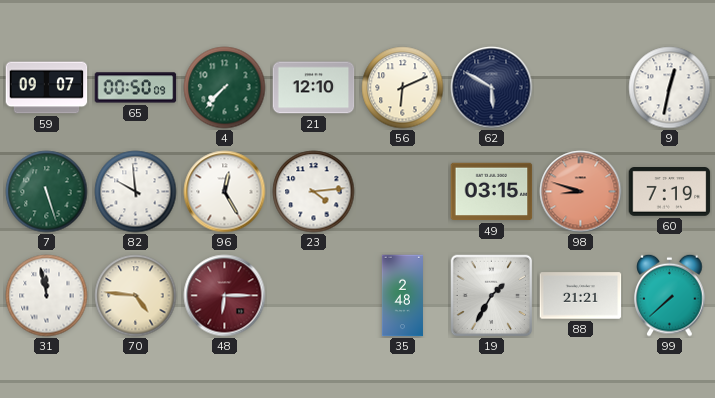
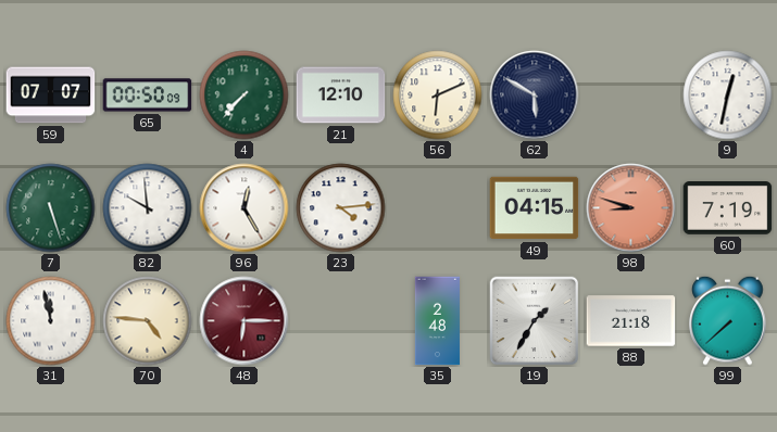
59: 09:07 -> 07:07
49: 03:15 -> 04:15
88: 21:21 -> 21:18
